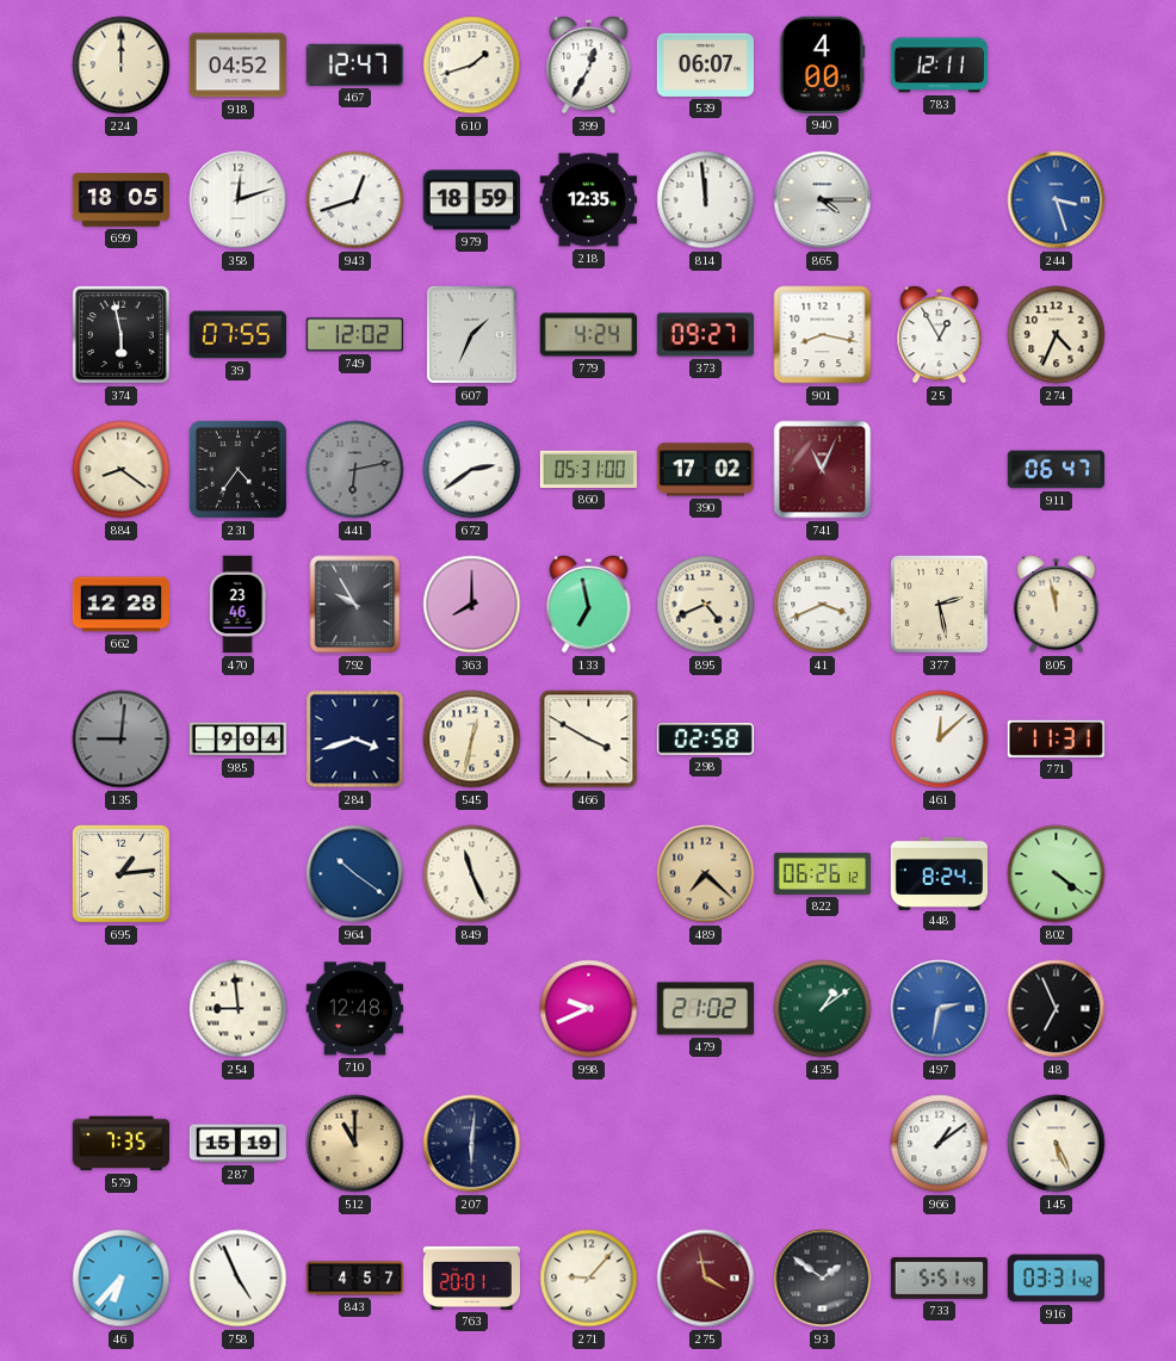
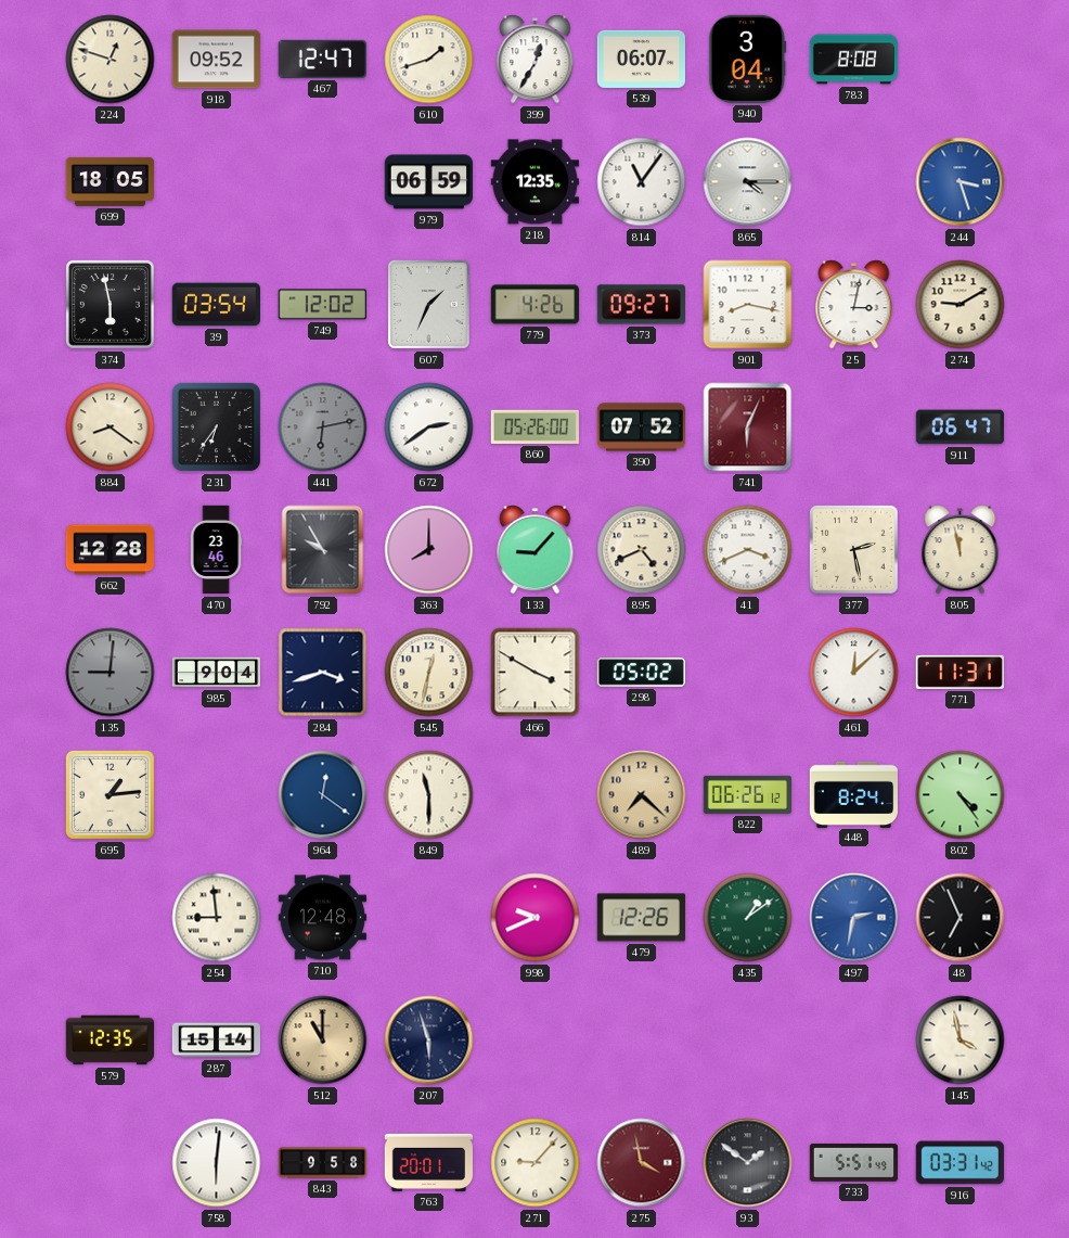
224: 12:00 -> 12:48
918: 04:52 -> 09:52
940: 4:00 -> 3:04
783: 12:11 -> 8:08
358: 12:12 -> none
943: 12:42 -> none
979: 18:59 -> 06:59
814: 11:59 -> 11:06
39: 07:55 -> 03:54
779: 4:24 -> 4:26
25: 12:55 -> 3:02
274: 4:34 -> 9:10
231: 4:36 -> 6:36
860: 05:31 -> 05:26
390: 17:02 -> 07:52
741: 11:04 -> 6:04
133: 6:58 -> 9:07
298: 02:58 -> 05:02
964: 10:21 -> 12:21
849: 11:26 -> 11:30
802: 4:21 -> 4:24
479: 21:02 -> 12:26
579: 7:35 -> 12:35
287: 15:19 -> 15:14
207: 6:01 -> 5:57
966: 1:09 -> none
145: 5:26 -> 3:58
46: 6:37 -> none
758: 4:56 -> 6:01
843: 4:57 -> 9:58
